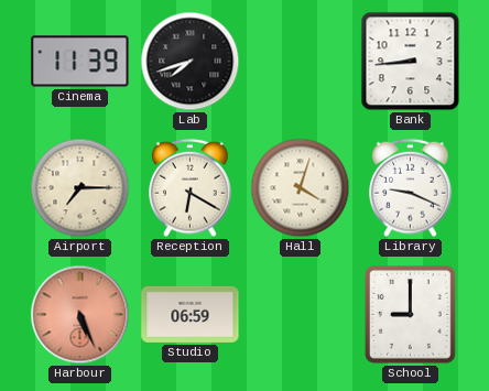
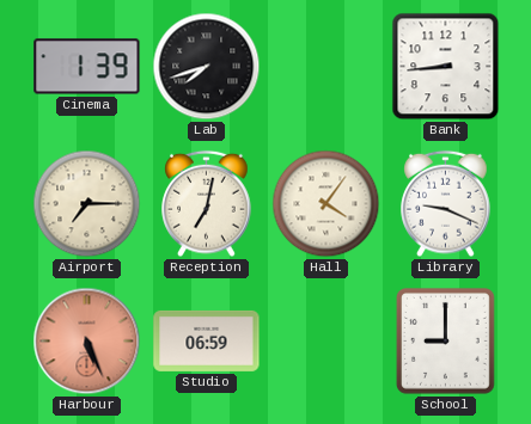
Cinema: 11:39 -> 1:39
Reception: 6:20 -> 7:02
Hall: 4:03 -> 4:06
